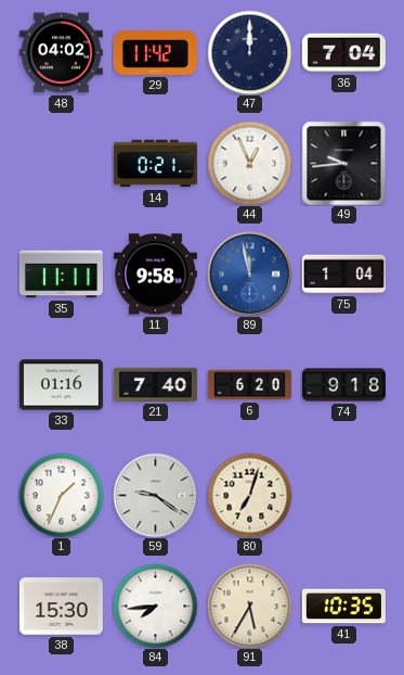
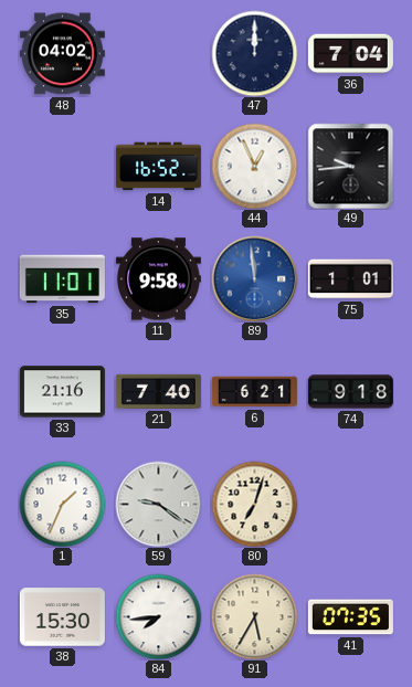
29: 11:42 -> none
14: 0:21 -> 16:52
35: 11:11 -> 11:01
89: 11:58 -> 11:59
75: 1:04 -> 1:01
33: 01:16 -> 21:16
6: 6:20 -> 6:21
41: 10:35 -> 07:35
